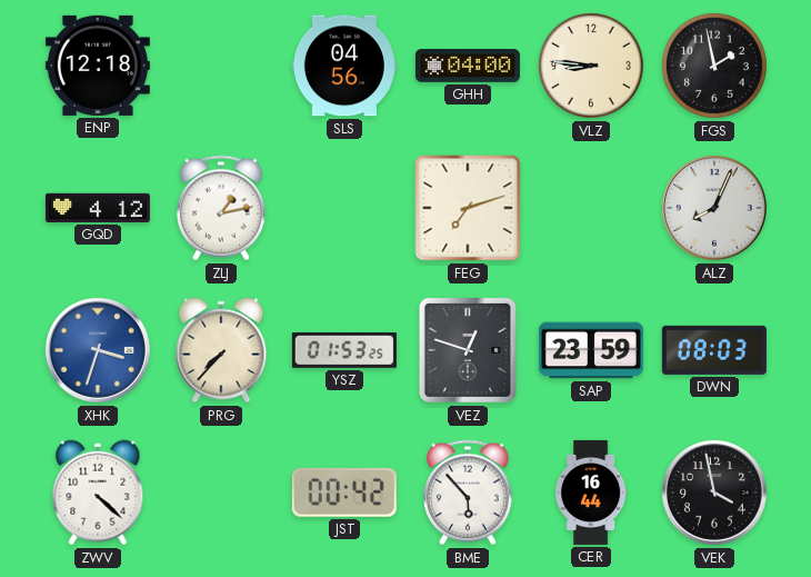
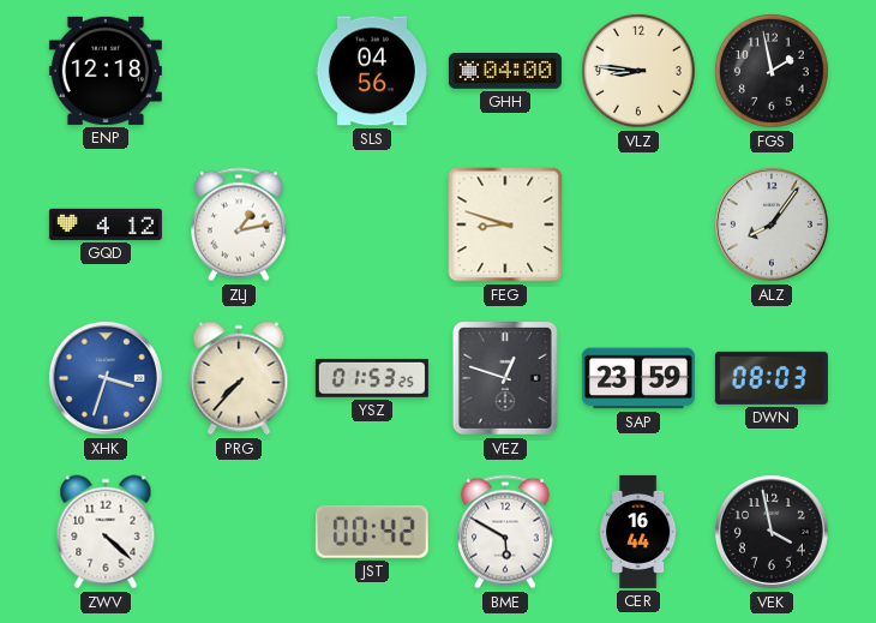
FEG: 7:12 -> 8:48
ALZ: 8:04 -> 8:06
BME: 5:53 -> 5:50
